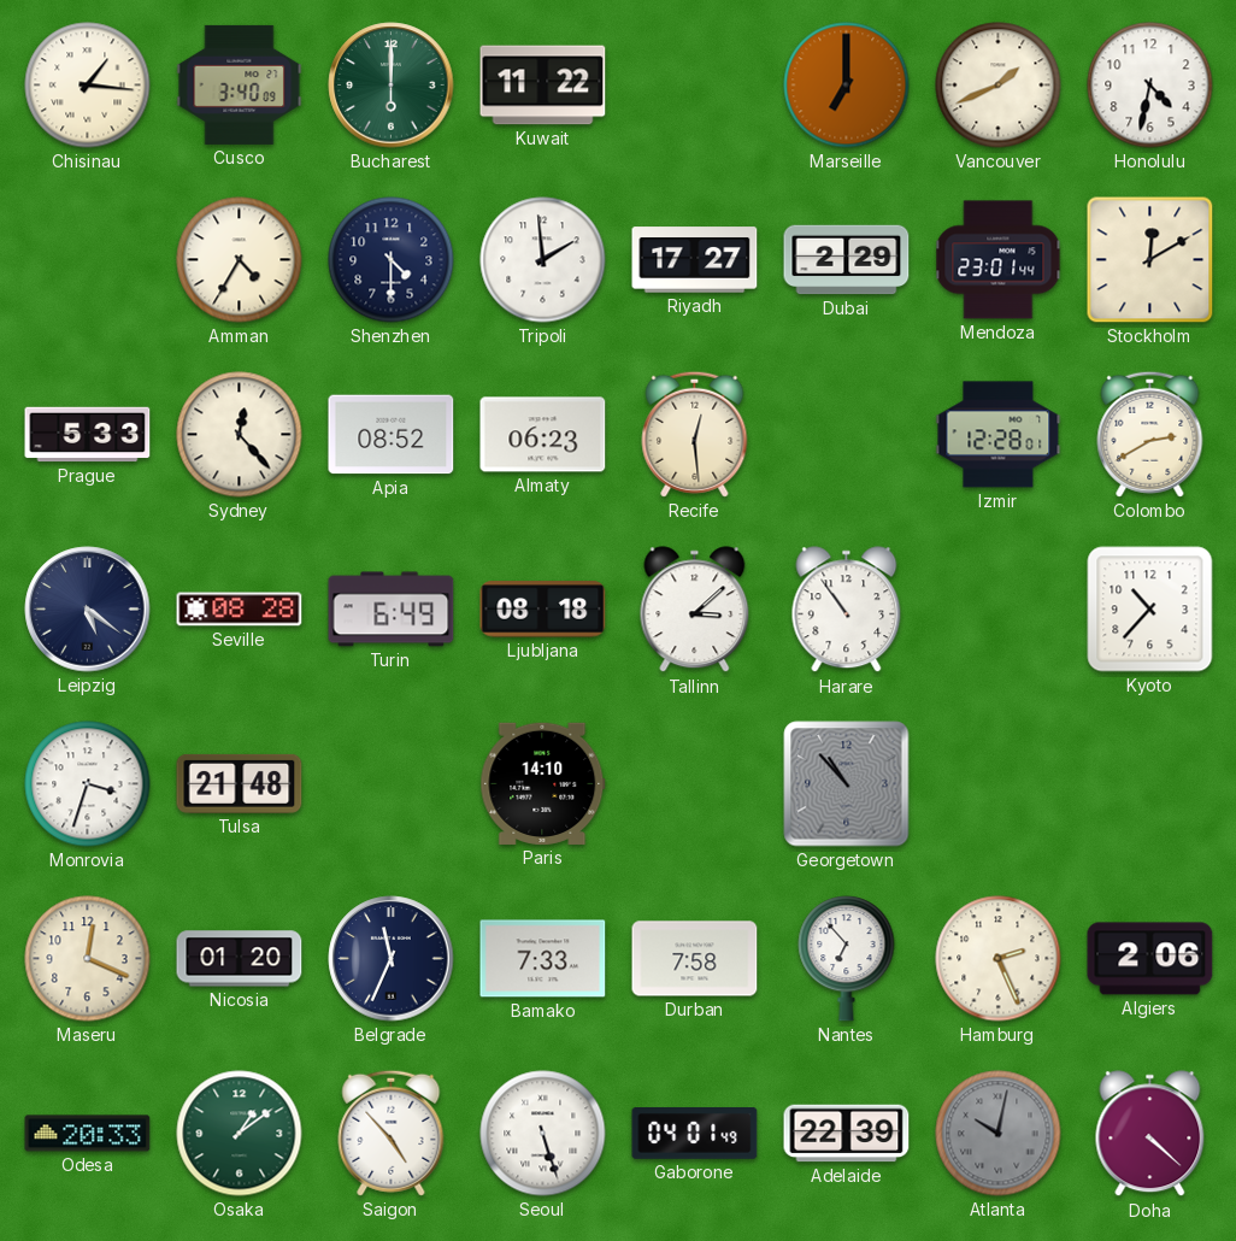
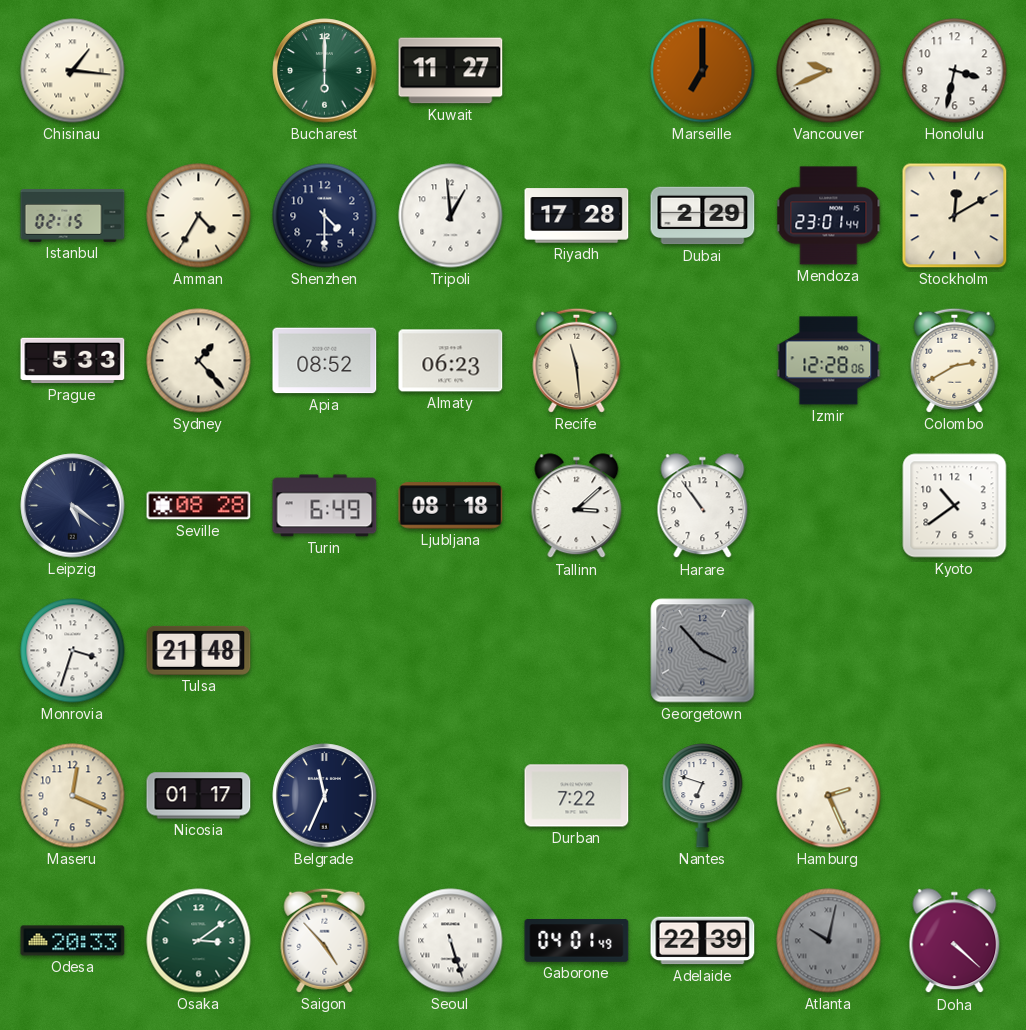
Cusco: 3:40 -> none
Kuwait: 11:22 -> 11:27
Vancouver: 1:41 -> 9:41
Honolulu: 4:32 -> 3:32
Istanbul: none -> 02:15
Tripoli: 1:59 -> 12:59
Riyadh: 17:27 -> 17:28
Sydney: 12:23 -> 1:23
Recife: 12:29 -> 11:29
Izmir: 12:28:01 -> 12:28:06
Kyoto: 10:37 -> 10:39
Paris: 14:10 -> none
Georgetown: 10:53 -> 3:53
Nicosia: 01:20 -> 01:17
Bamako: 7:33 -> none
Durban: 7:58 -> 7:22
Nantes: 6:53 -> 6:48
Algiers: 2:06 -> none
Osaka: 1:09 -> 3:09
